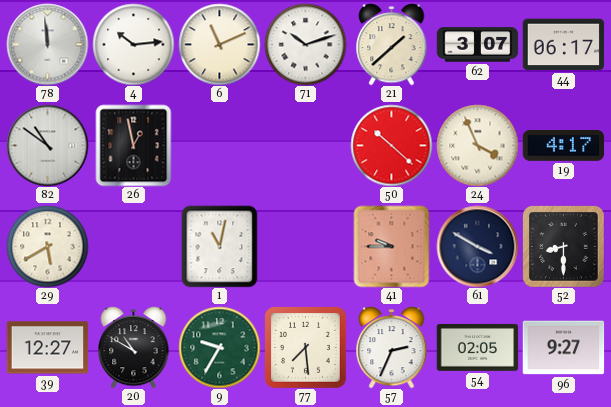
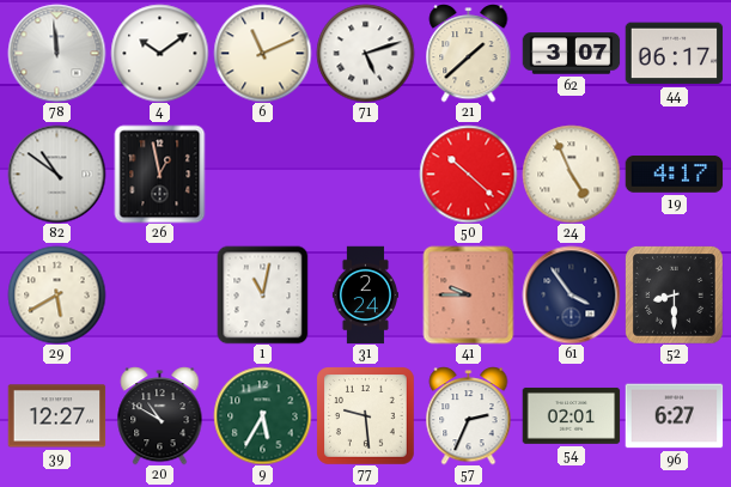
4: 10:14 -> 10:09
71: 10:12 -> 5:12
24: 3:56 -> 4:56
31: none -> 2:24
61: 3:50 -> 3:54
9: 9:35 -> 5:35
77: 7:29 -> 9:29
54: 02:05 -> 02:01
96: 9:27 -> 6:27
